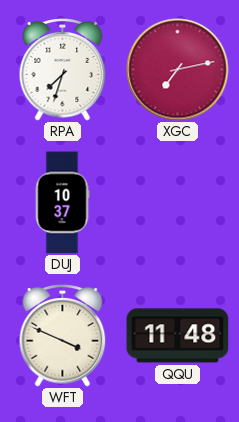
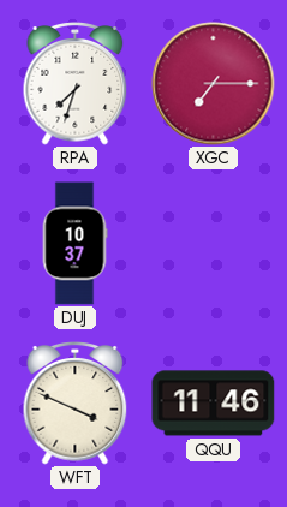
XGC: 7:13 -> 7:15
QQU: 11:48 -> 11:46
